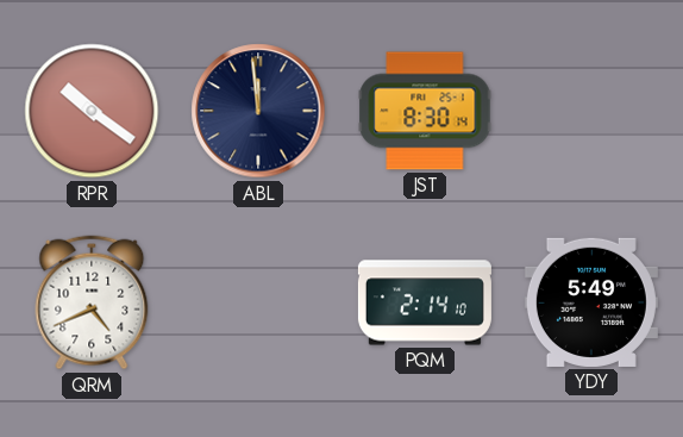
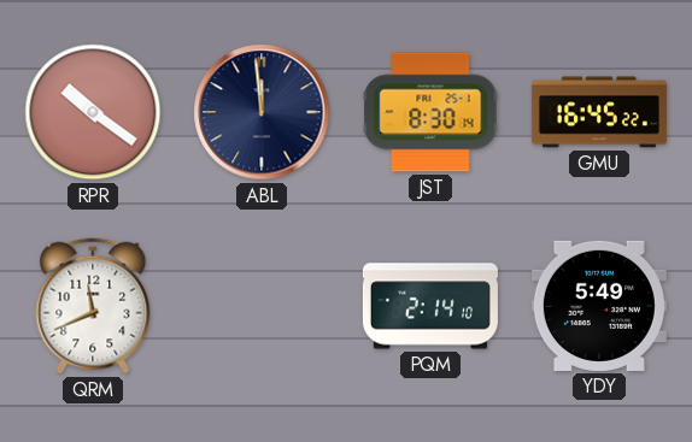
GMU: none -> 16:45
QRM: 4:41 -> 11:41
